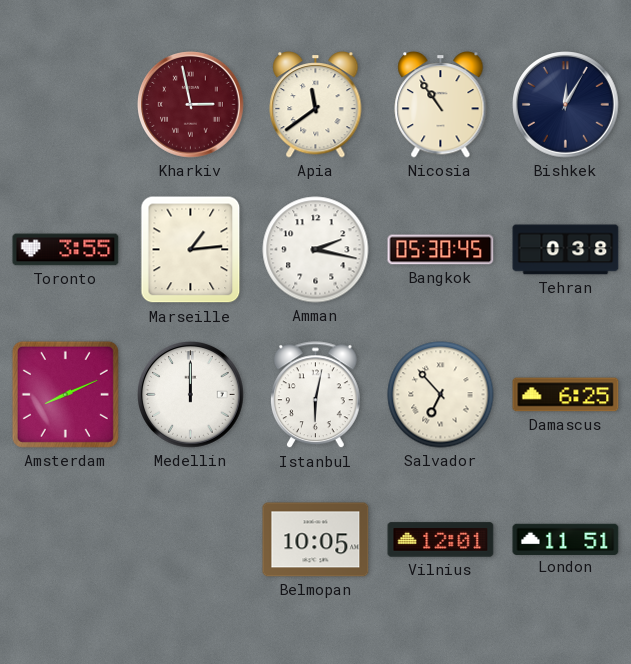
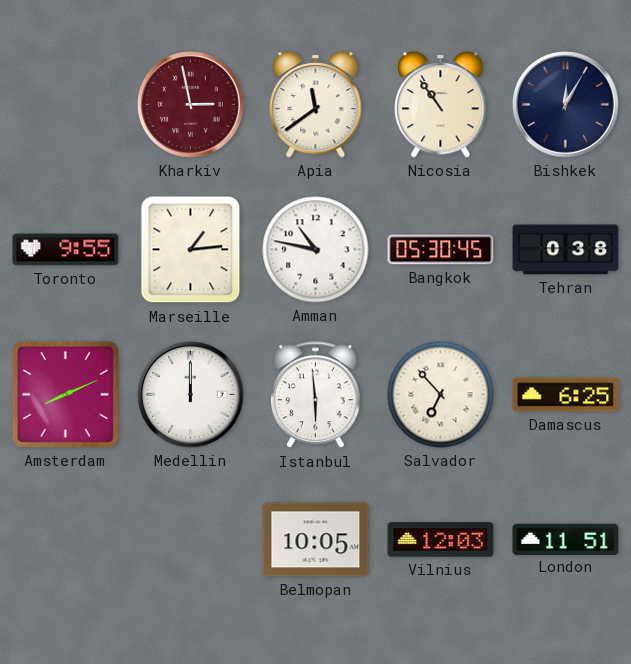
Toronto: 3:55 -> 9:55
Amman: 2:17 -> 10:47
Istanbul: 6:02 -> 5:59
Vilnius: 12:01 -> 12:03
